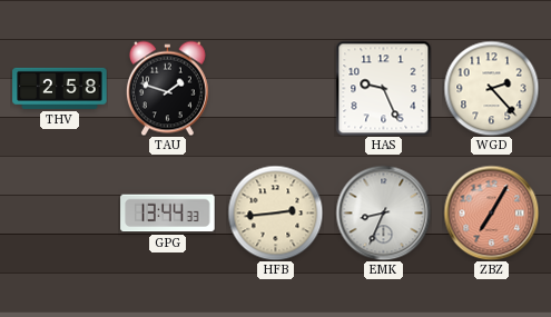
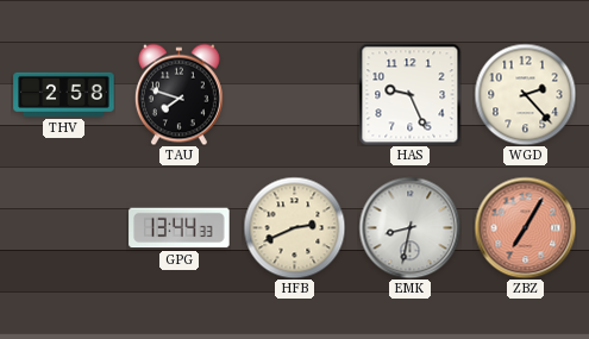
TAU: 1:48 -> 7:48
HFB: 2:44 -> 2:41
EMK: 8:34 -> 8:32
